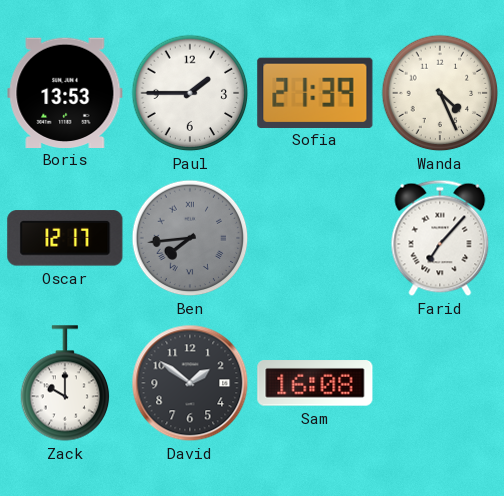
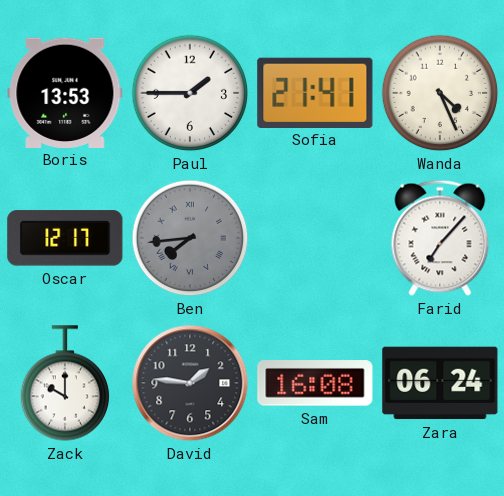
Sofia: 21:39 -> 21:41
David: 1:51 -> 1:46
Zara: none -> 06:24
